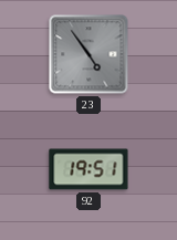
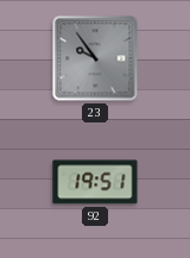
23: 4:54 -> 9:54
